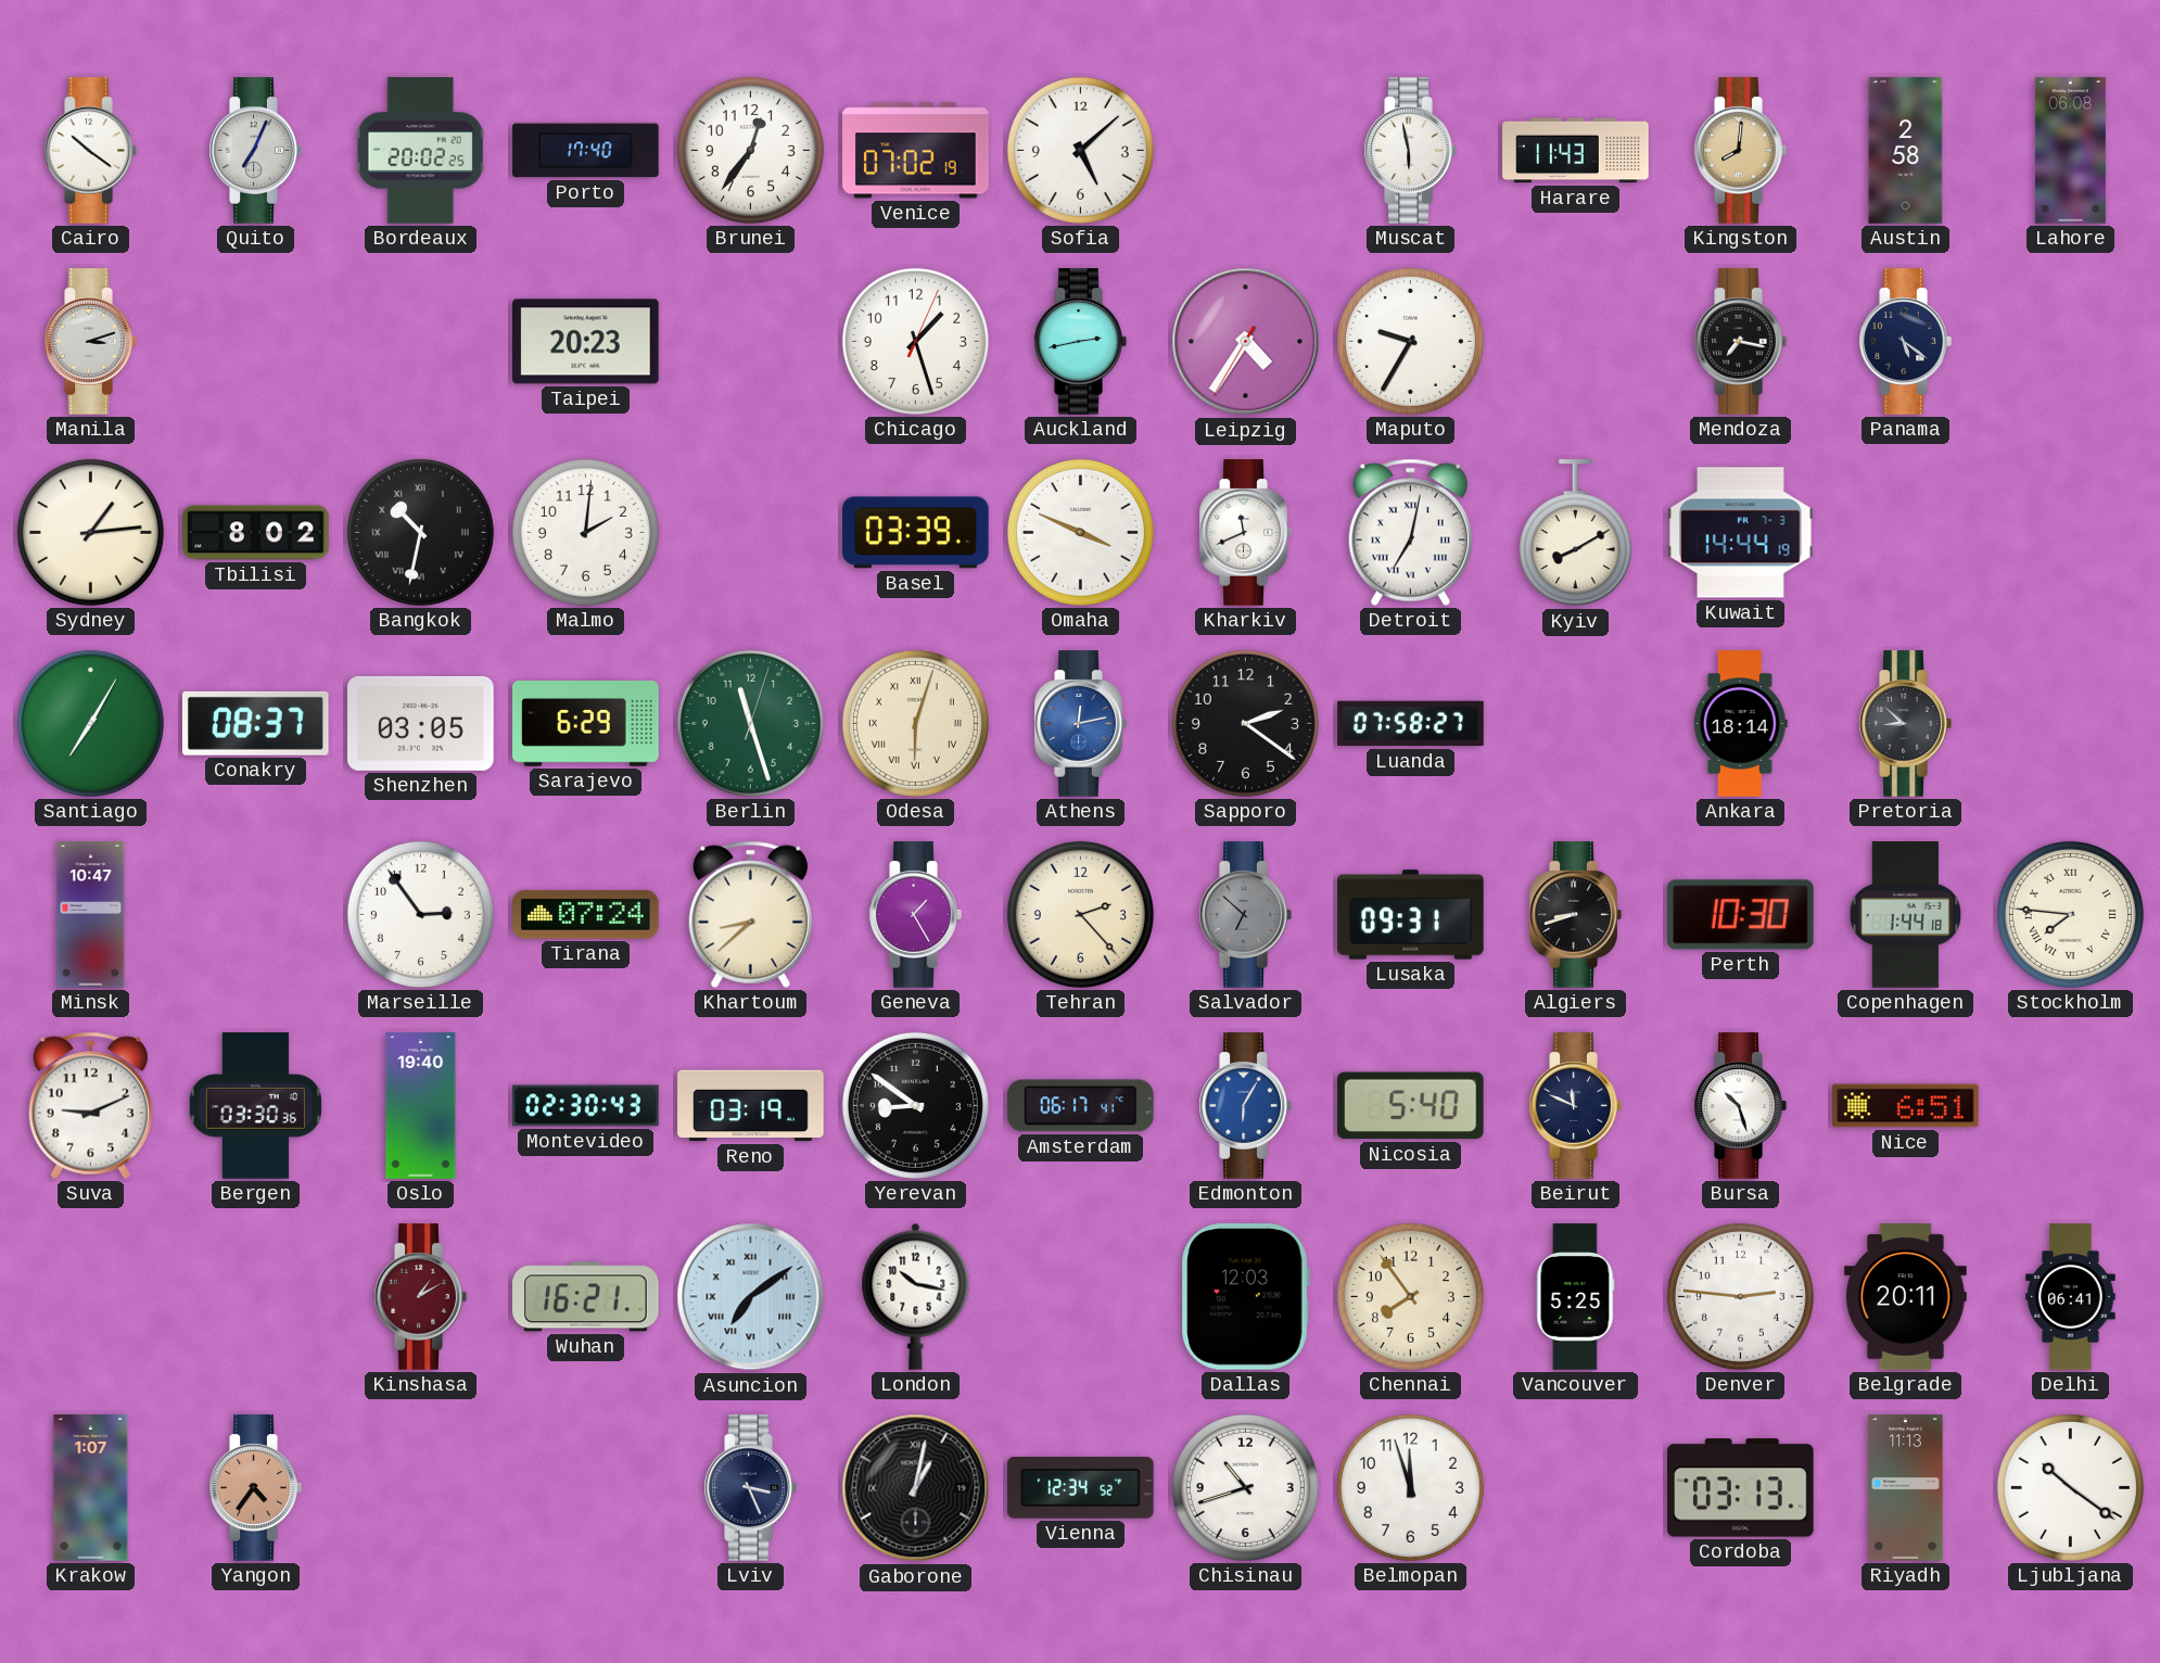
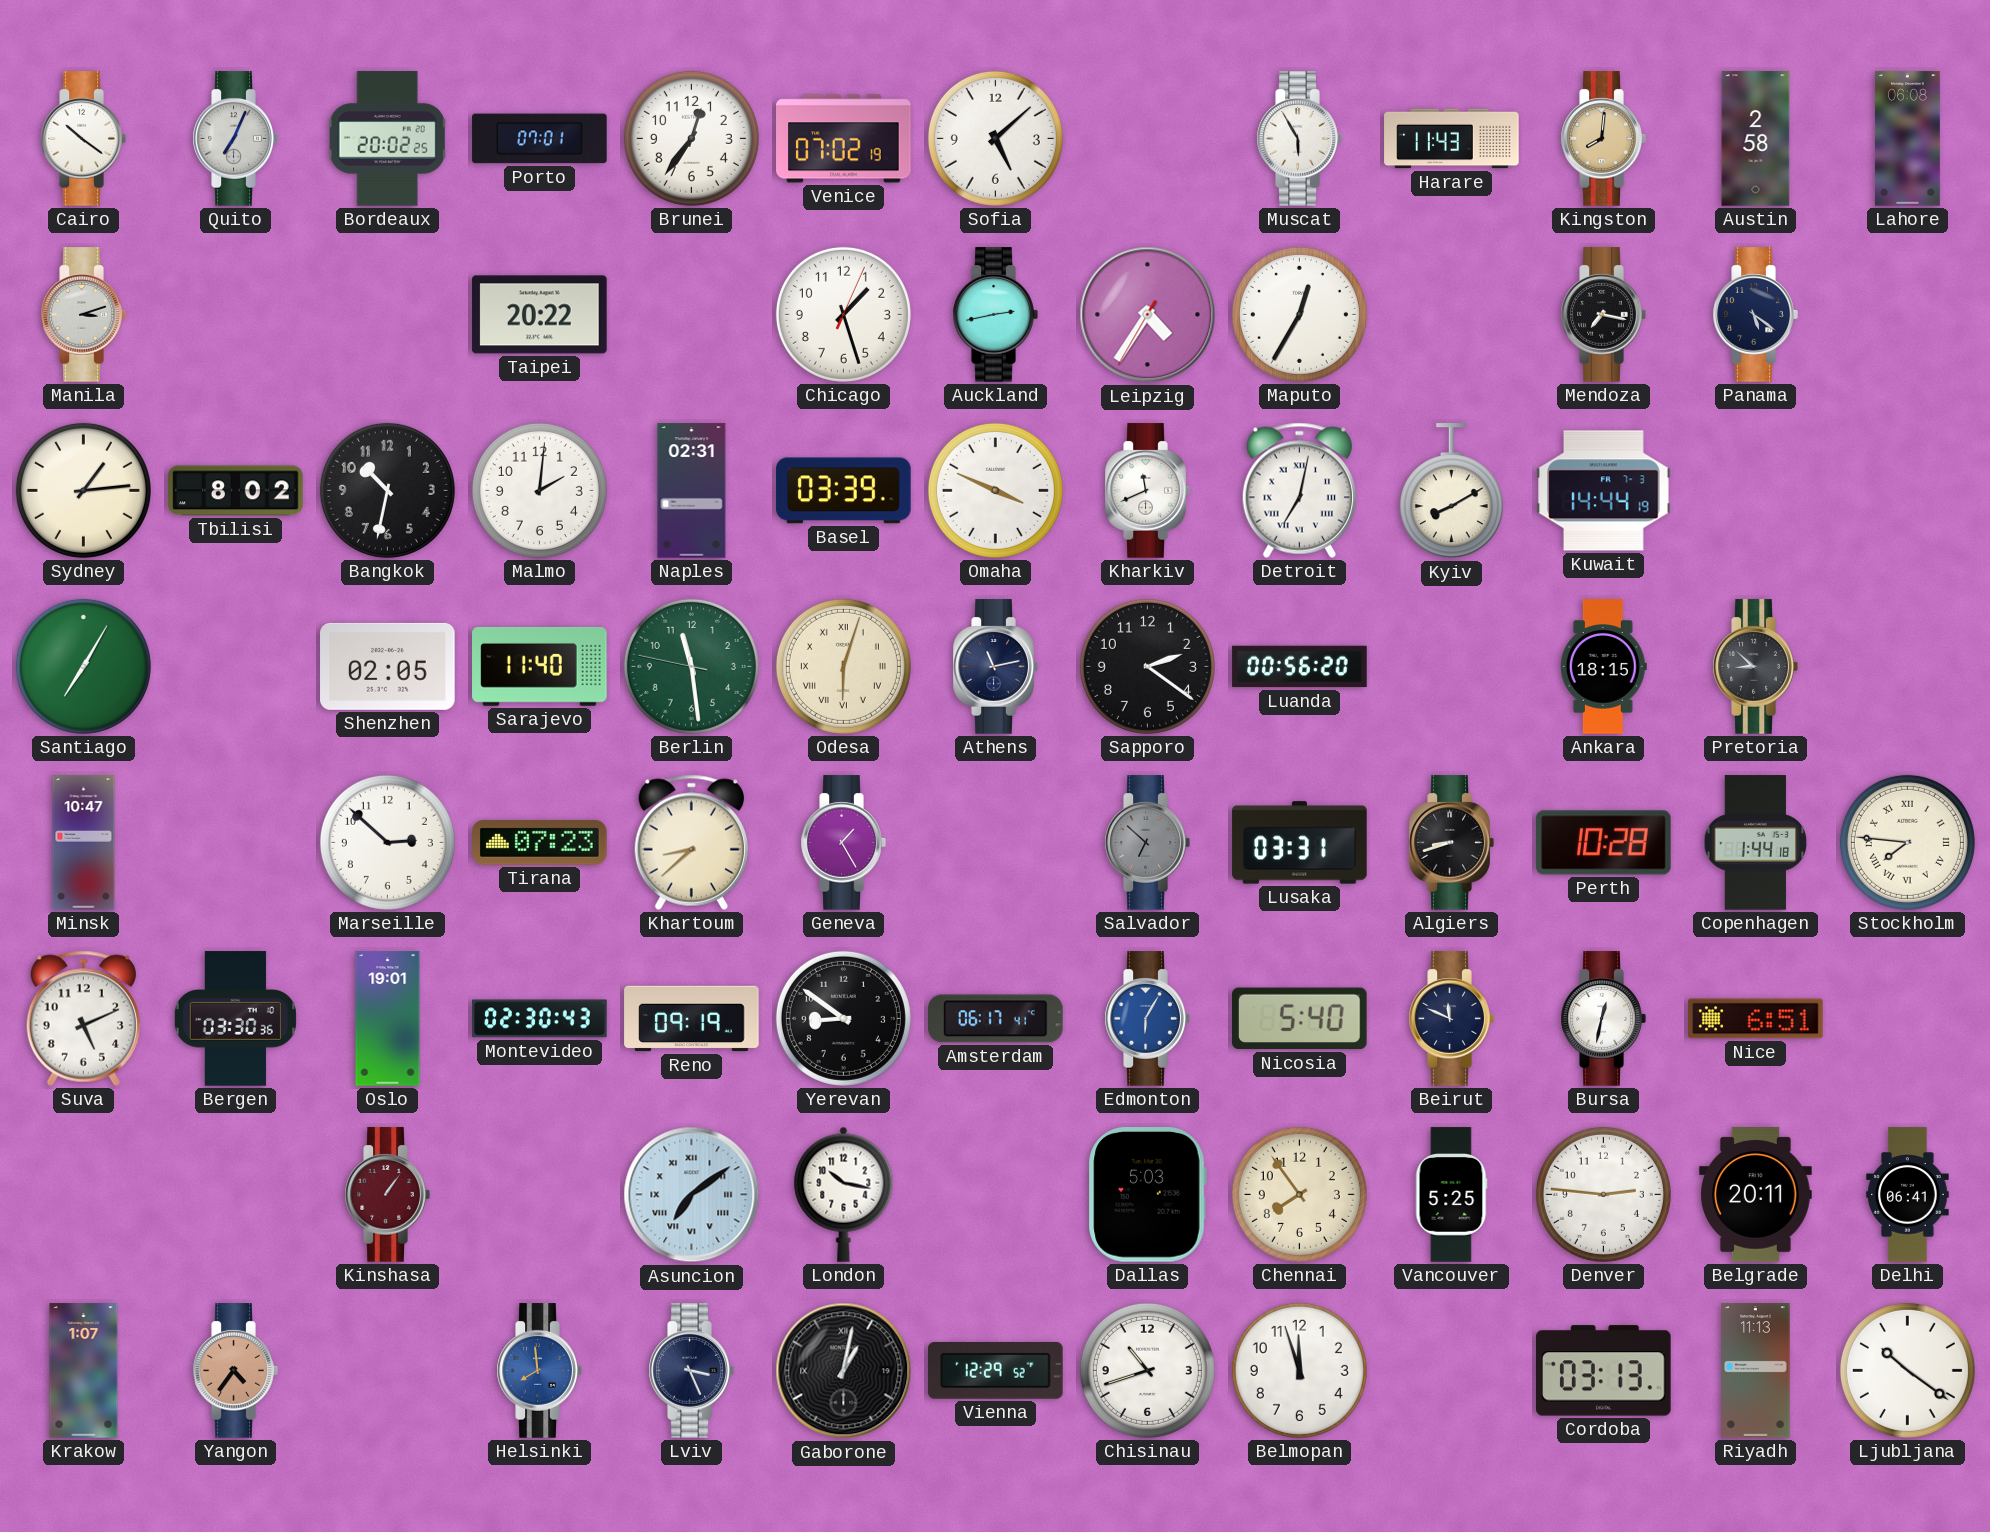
Porto: 17:40 -> 07:01
Muscat: 5:58 -> 5:55
Taipei: 20:23 -> 20:22
Maputo: 9:35 -> 12:35
Bangkok numerals: Roman -> Arabic
Naples: none -> 02:31
Conakry: 08:37 -> none
Shenzhen: 03:05 -> 02:05
Sarajevo: 6:29 -> 11:40
Berlin: 11:27 -> 11:28
Athens: 12:13 -> 11:13
Athens dial: blue -> navy
Luanda: 07:58 -> 00:56
Ankara: 18:14 -> 18:15
Marseille: 2:54 -> 2:52
Tirana: 07:24 -> 07:23
Tehran: 2:23 -> none
Lusaka: 09:31 -> 03:31
Perth: 10:30 -> 10:28
Suva: 9:11 -> 5:11
Oslo: 19:40 -> 19:01
Reno: 03:19 -> 09:19
Bursa: 10:27 -> 12:32
Kinshasa: 1:10 -> 1:06
Wuhan: 16:21 -> none
Dallas: 12:03 -> 5:03
Helsinki: none -> 7:59
Vienna: 12:34 -> 12:29
